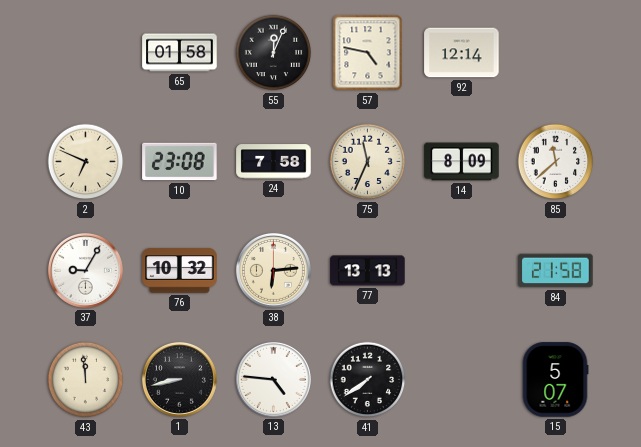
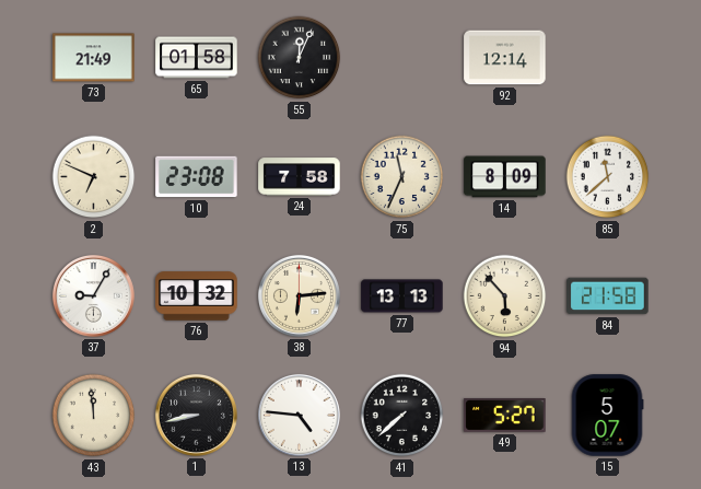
73: none -> 21:49
57: 4:47 -> none
94: none -> 5:53
41: 7:39 -> 7:38
49: none -> 5:27
